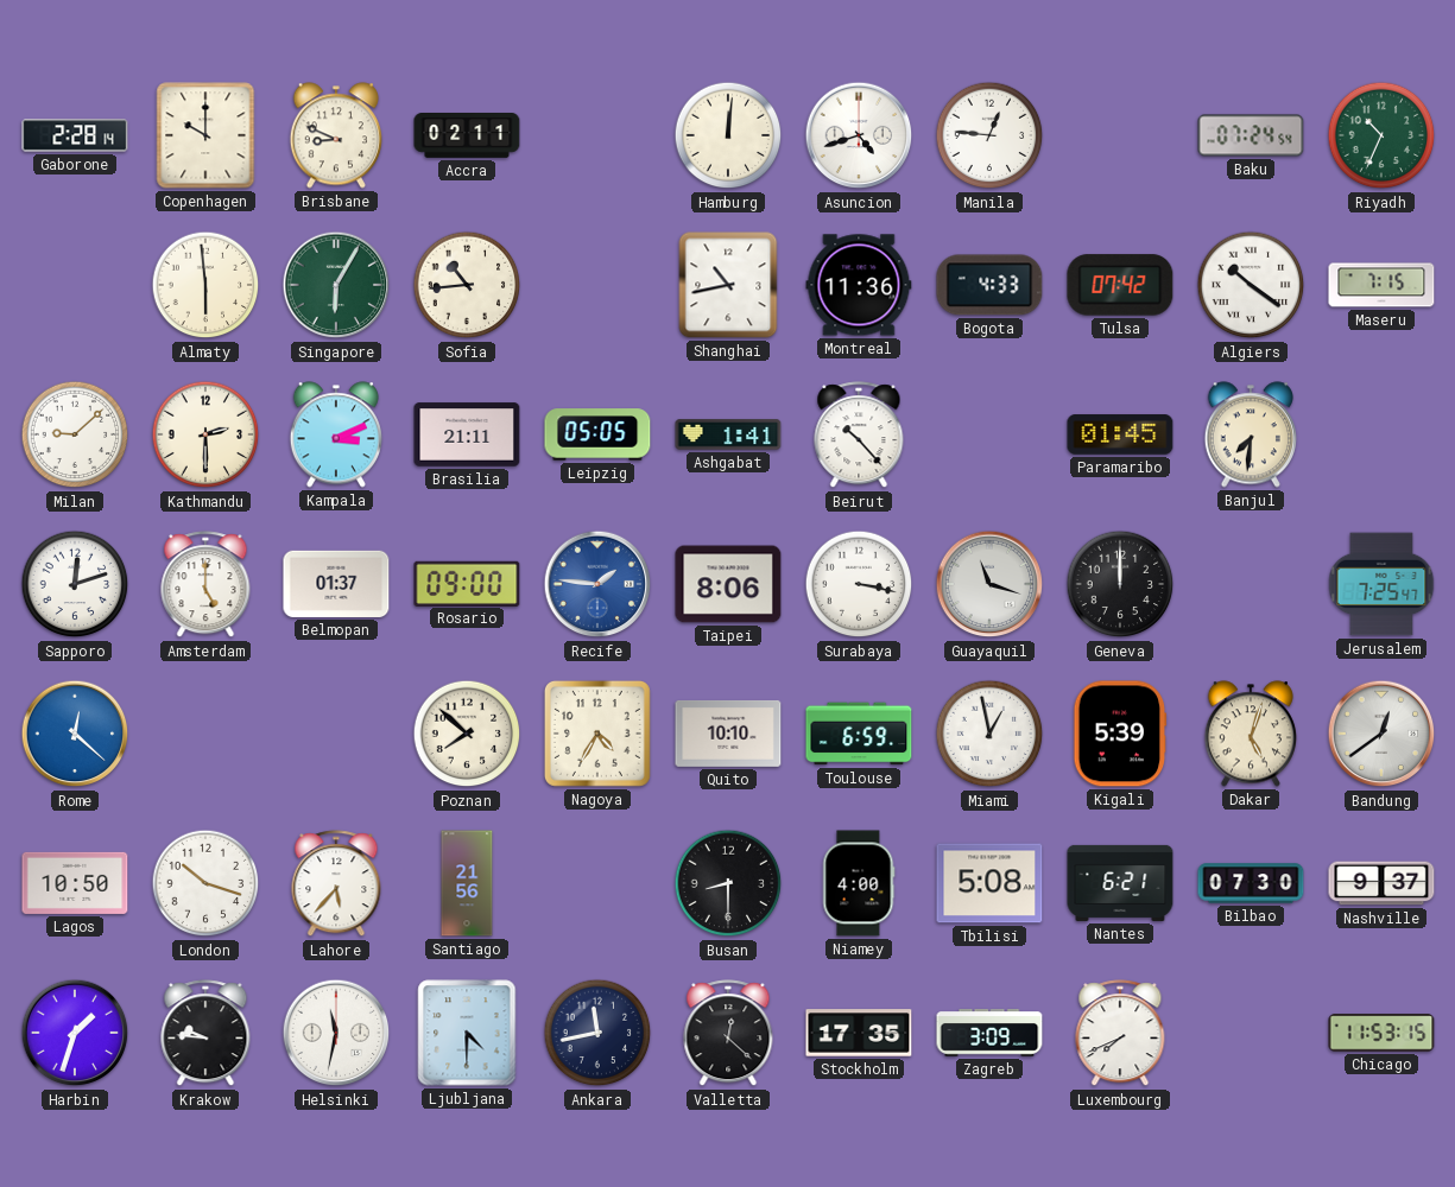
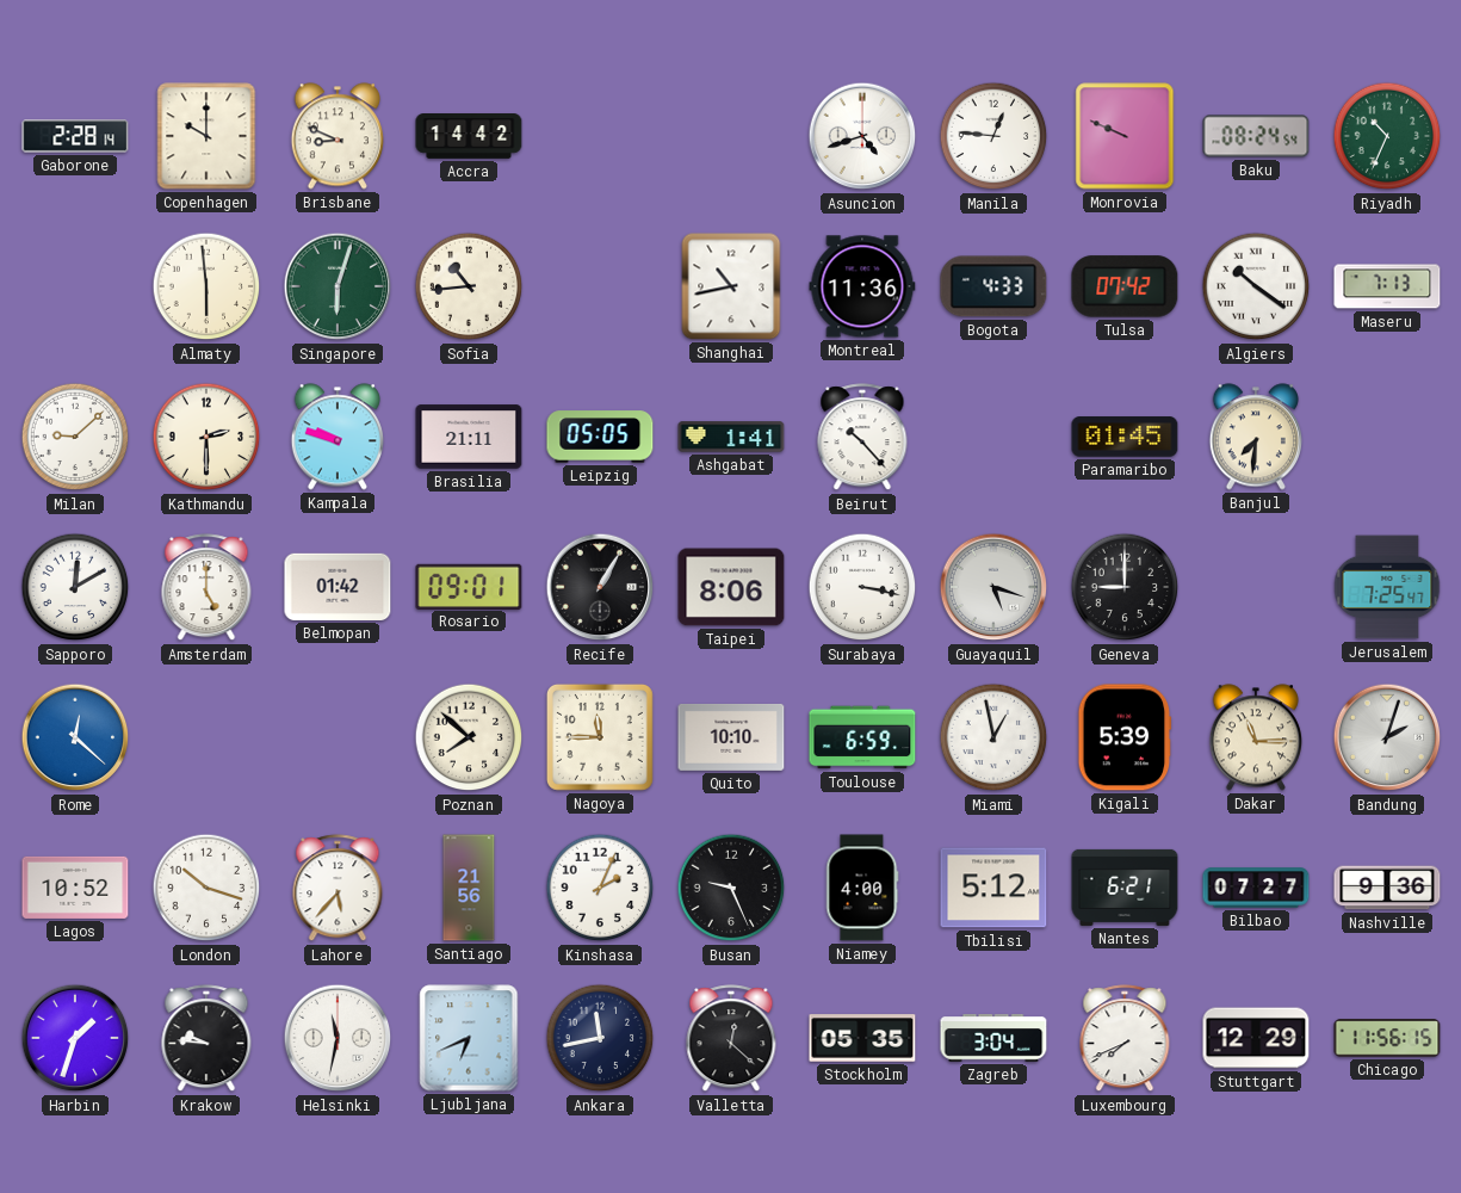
Accra: 02:11 -> 14:42
Hamburg: 12:01 -> none
Monrovia: none -> 9:49
Baku: 07:24 -> 08:24
Singapore: 6:05 -> 6:03
Maseru: 7:15 -> 7:13
Kampala: 3:11 -> 9:48
Sapporo: 12:12 -> 12:10
Belmopan: 01:37 -> 01:42
Rosario: 09:00 -> 09:01
Recife: 1:46 -> 1:05
Recife dial: blue -> black
Guayaquil: 11:18 -> 5:18
Geneva: 12:00 -> 9:00
Nagoya: 4:35 -> 11:45
Dakar: 5:03 -> 11:15
Bandung: 12:39 -> 2:03
Lagos: 10:50 -> 10:52
Kinshasa: none -> 2:04
Busan: 8:30 -> 9:26
Tbilisi: 5:08 -> 5:12
Bilbao: 07:30 -> 07:27
Nashville: 9:37 -> 9:36
Ljubljana: 4:30 -> 6:41
Stockholm: 17:35 -> 05:35
Zagreb: 3:09 -> 3:04
Stuttgart: none -> 12:29
Chicago: 11:53 -> 11:56
